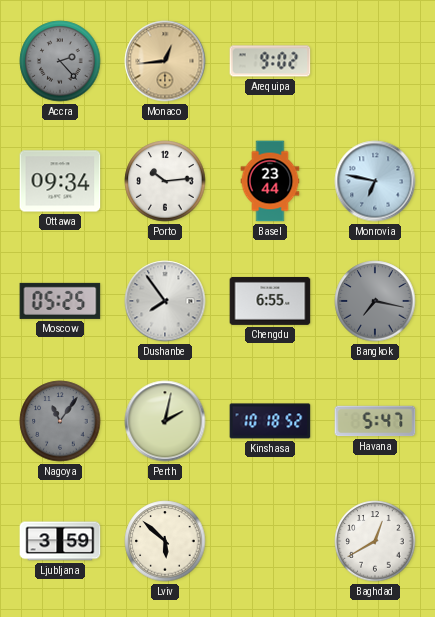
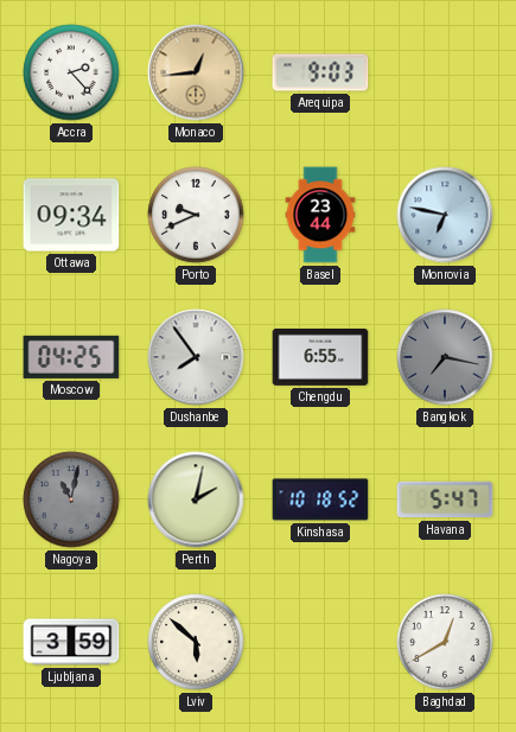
Accra dial: grey -> white
Arequipa: 9:02 -> 9:03
Porto: 10:14 -> 9:41
Moscow: 05:25 -> 04:25
Nagoya: 11:06 -> 11:02
